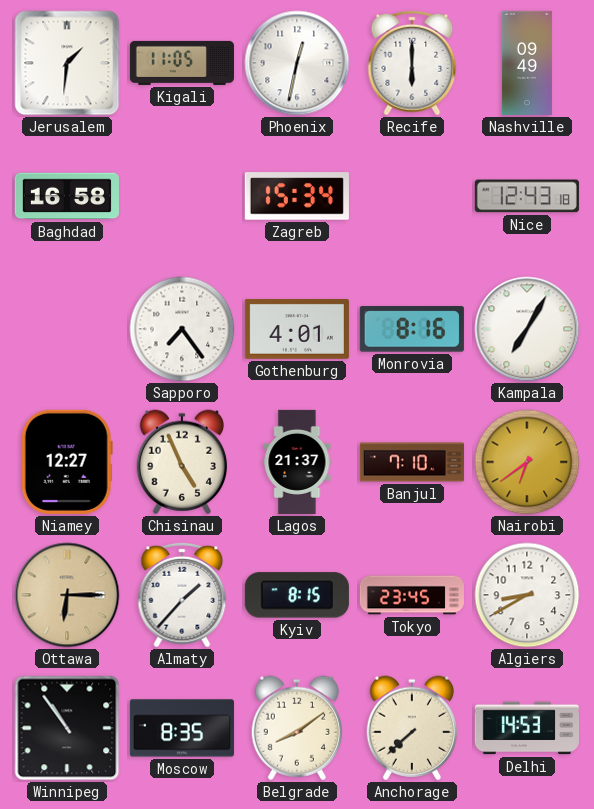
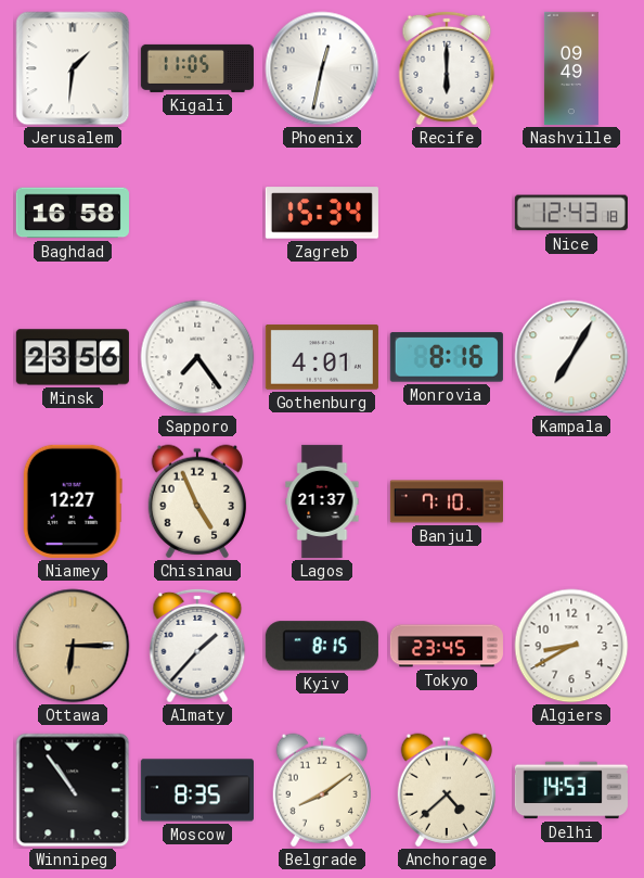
Minsk: none -> 23:56
Nairobi: 6:39 -> none
Anchorage: 7:38 -> 4:38
